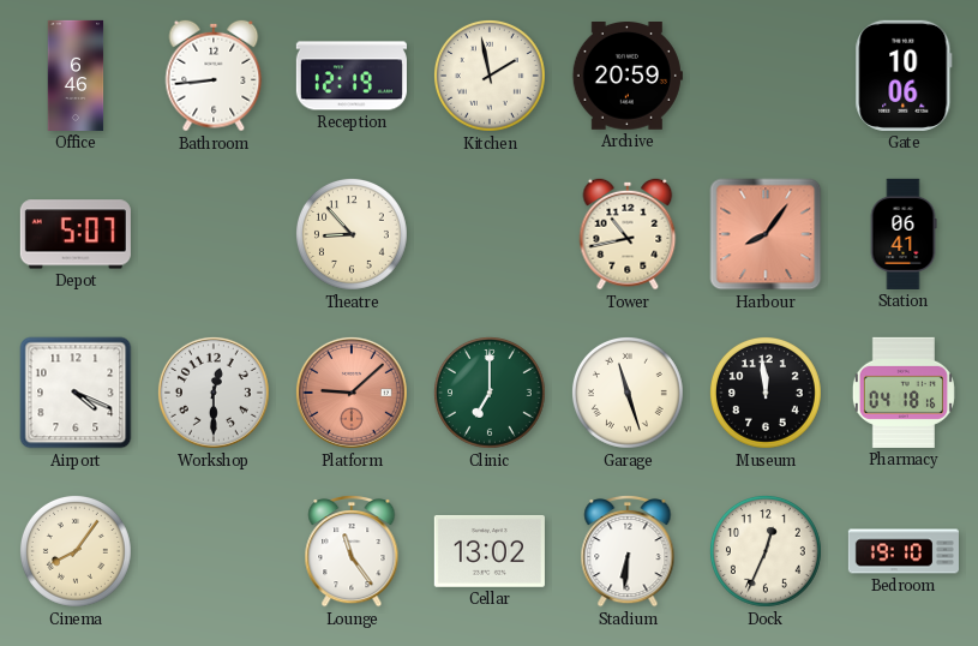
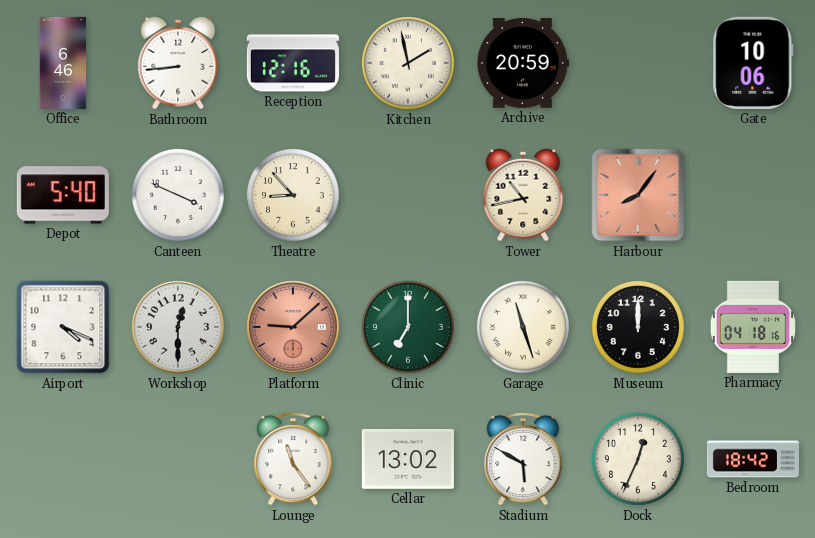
Reception: 12:19 -> 12:16
Depot: 5:07 -> 5:40
Canteen: none -> 3:49
Station: 06:41 -> none
Museum: 11:59 -> 12:00
Cinema: 8:06 -> none
Stadium: 6:31 -> 5:50
Bedroom: 19:10 -> 18:42
